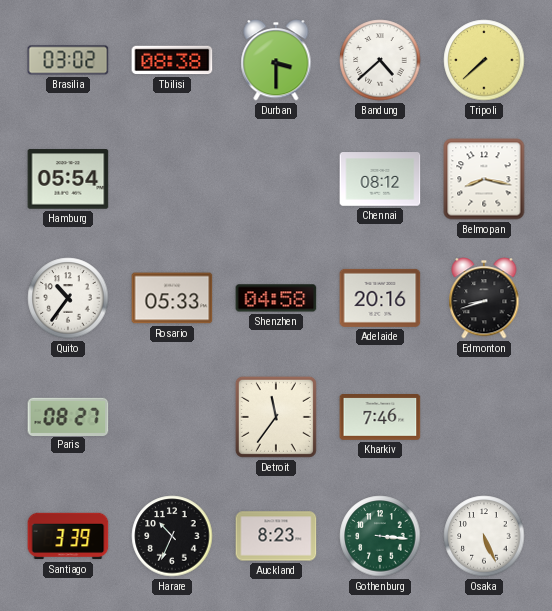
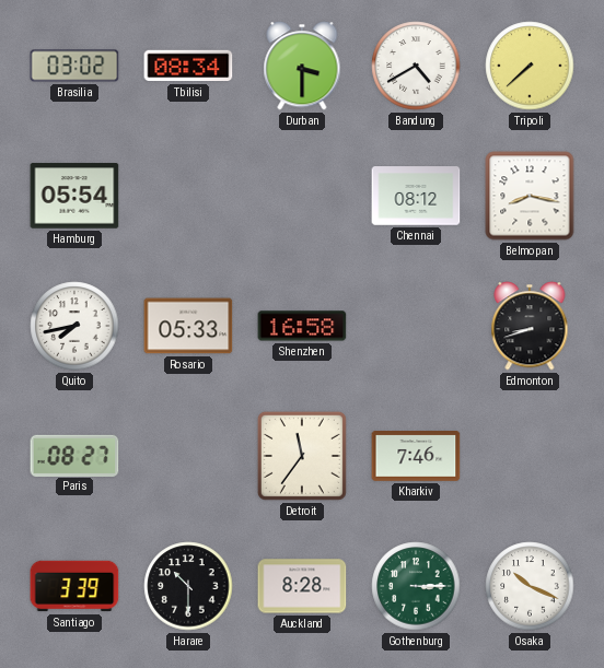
Tbilisi: 08:38 -> 08:34
Bandung: 4:38 -> 4:40
Quito: 10:36 -> 7:43
Shenzhen: 04:58 -> 16:58
Adelaide: 20:16 -> none
Harare: 10:34 -> 10:30
Auckland: 8:23 -> 8:28
Gothenburg: 3:16 -> 3:15
Osaka: 5:26 -> 10:19
